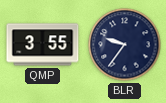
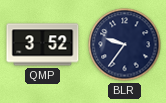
QMP: 3:55 -> 3:52
